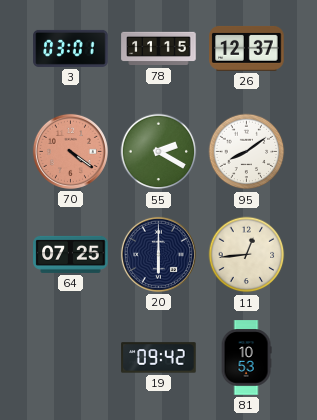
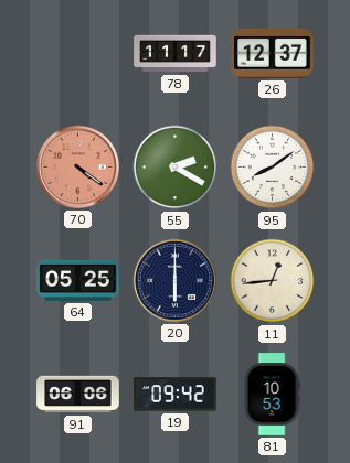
3: 03:01 -> none
78: 11:15 -> 11:17
64: 07:25 -> 05:25
91: none -> 06:06
